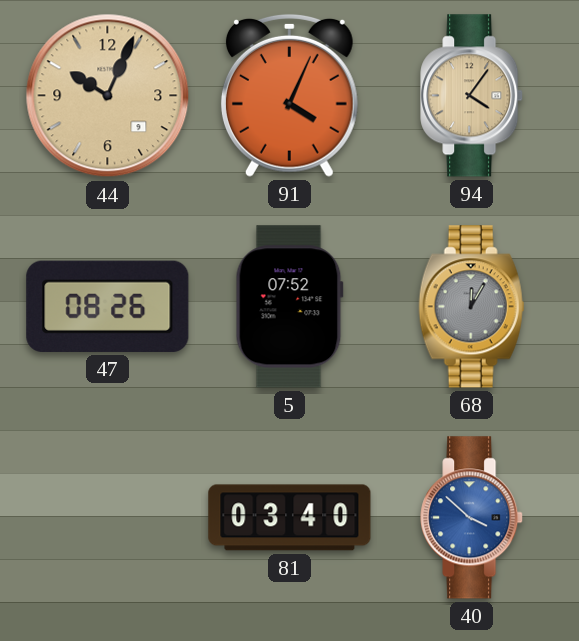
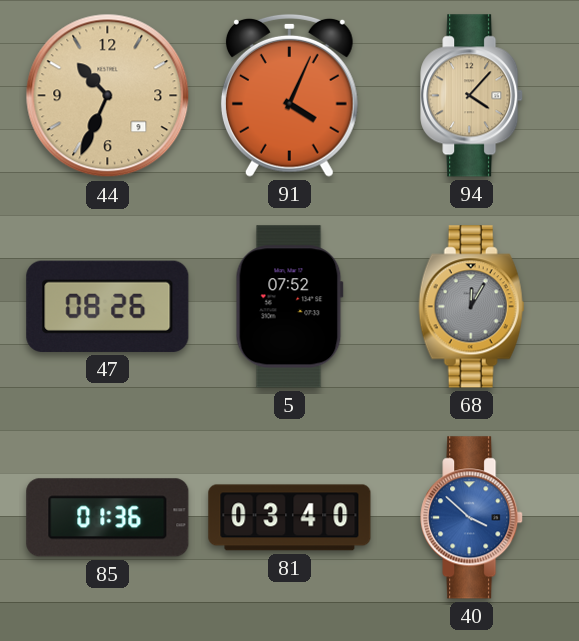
44: 10:04 -> 10:34
94: 4:06 -> 4:07
85: none -> 01:36
